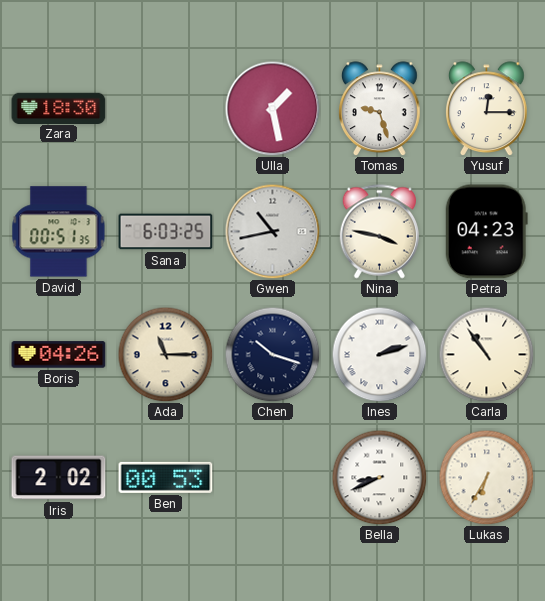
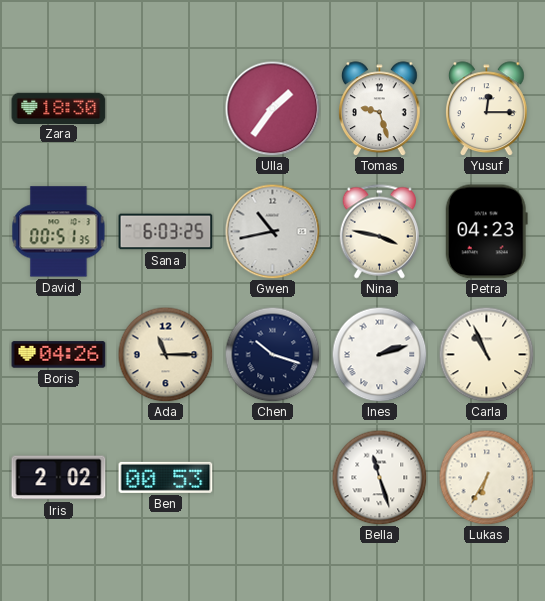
Ulla: 1:28 -> 1:36
Carla: 10:54 -> 10:56
Bella: 8:41 -> 11:27
